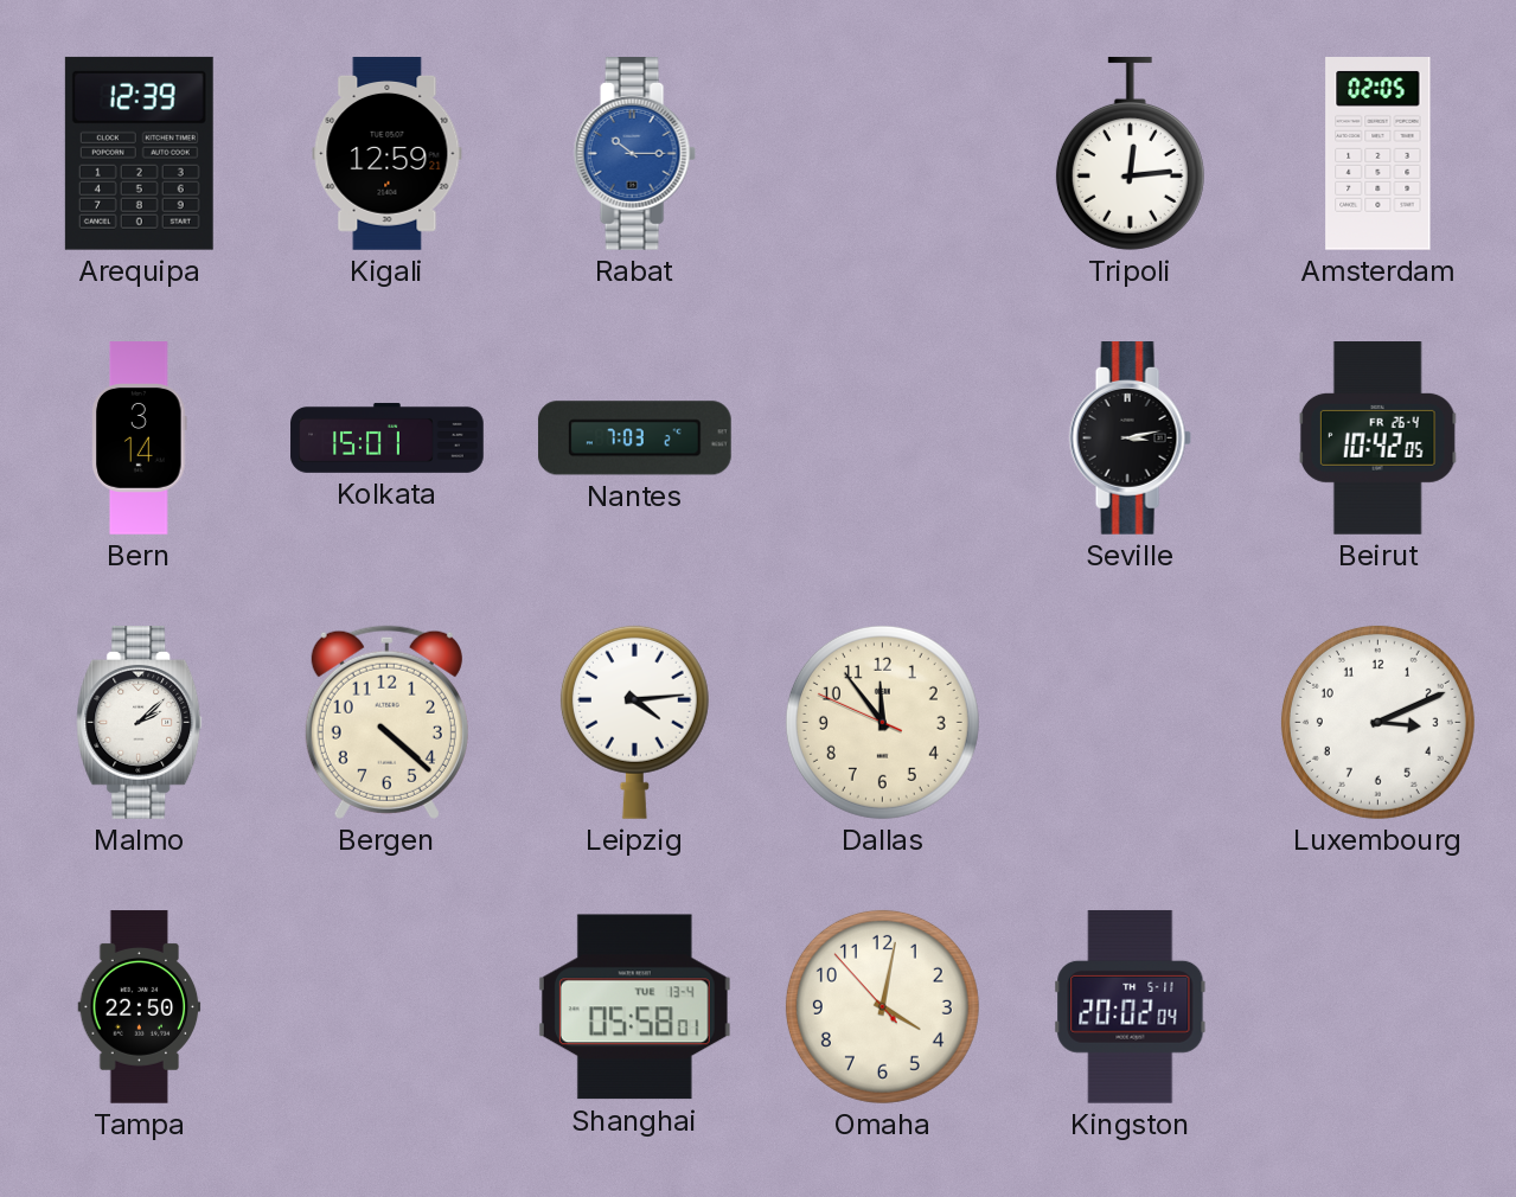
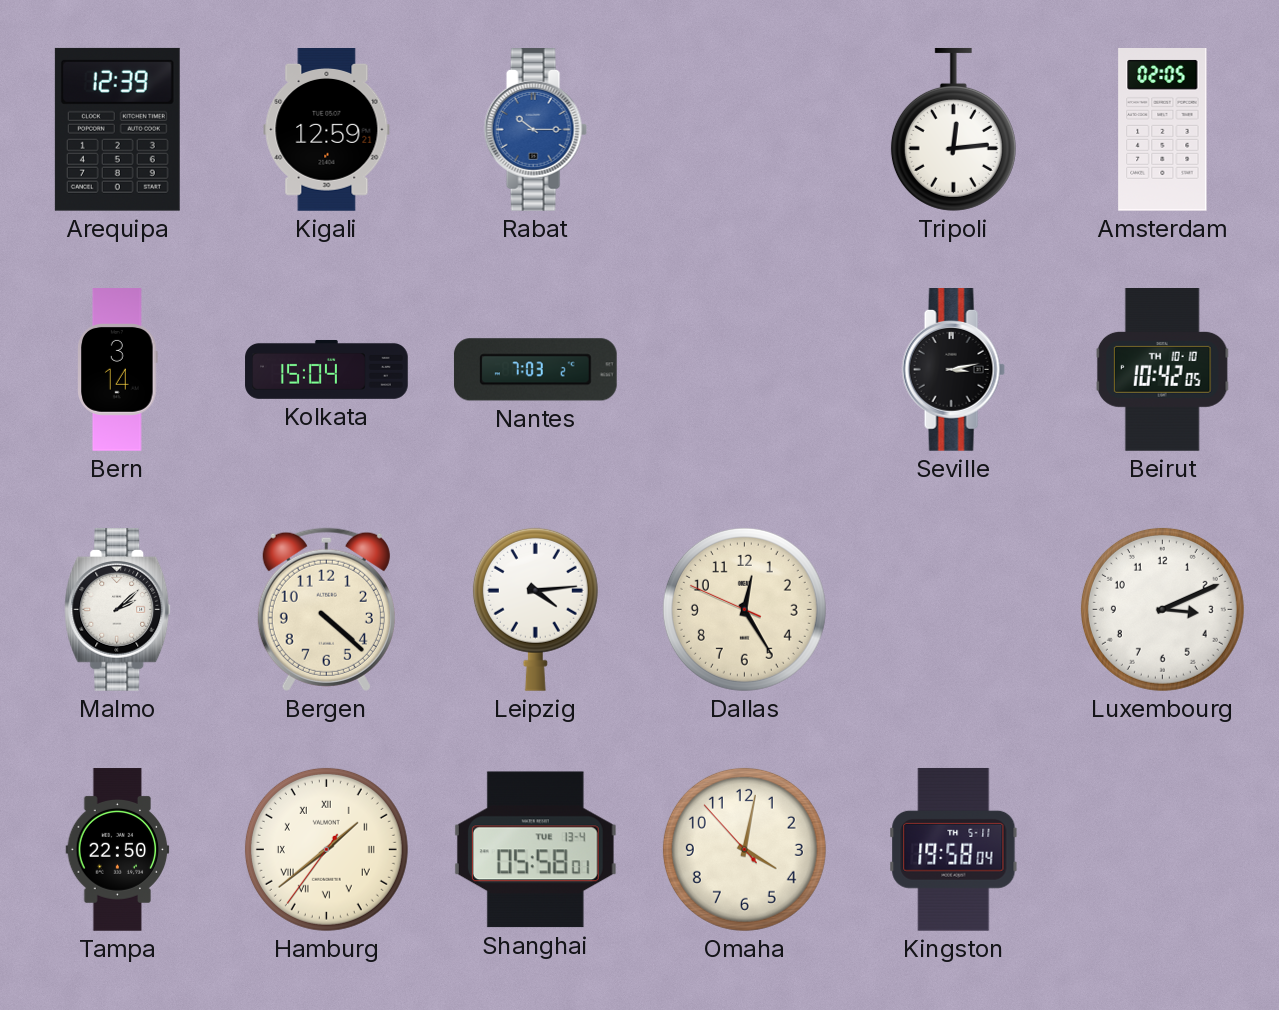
Kolkata: 15:01 -> 15:04
Beirut date: FR 26-4 -> TH 10-10
Dallas: 11:53 -> 12:24
Hamburg: none -> 1:38
Kingston: 20:02 -> 19:58
